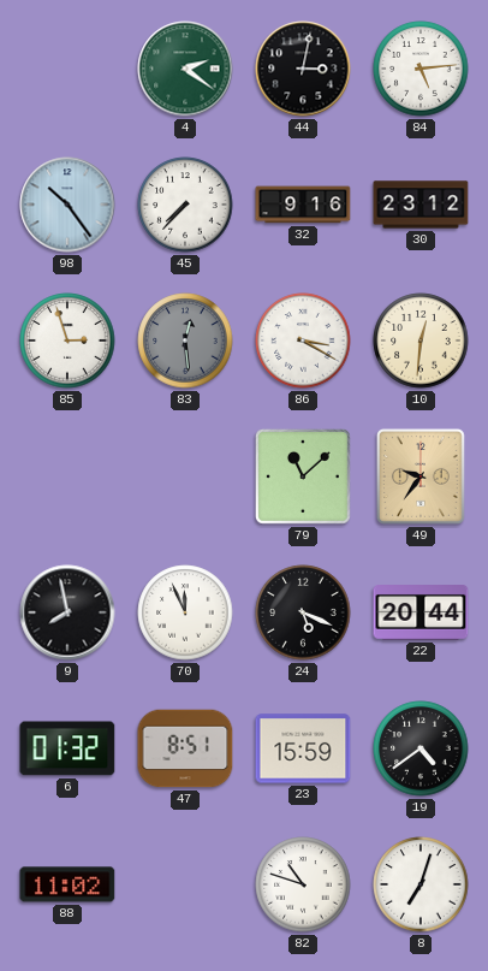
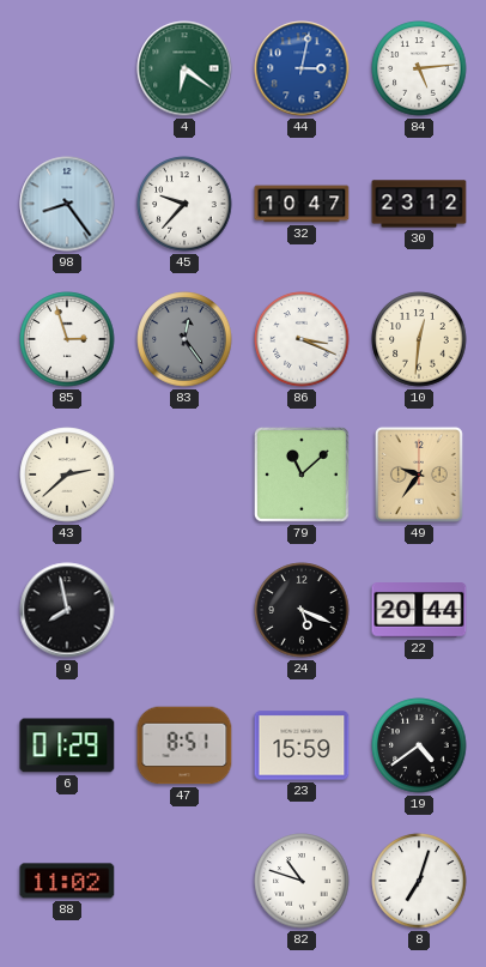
4: 2:21 -> 6:21
44 dial: black -> blue
98: 10:24 -> 8:24
45: 7:37 -> 9:37
32: 9:16 -> 10:47
83: 12:29 -> 12:24
86: 3:20 -> 3:19
43: none -> 2:38
70: 11:56 -> none
6: 01:32 -> 01:29
